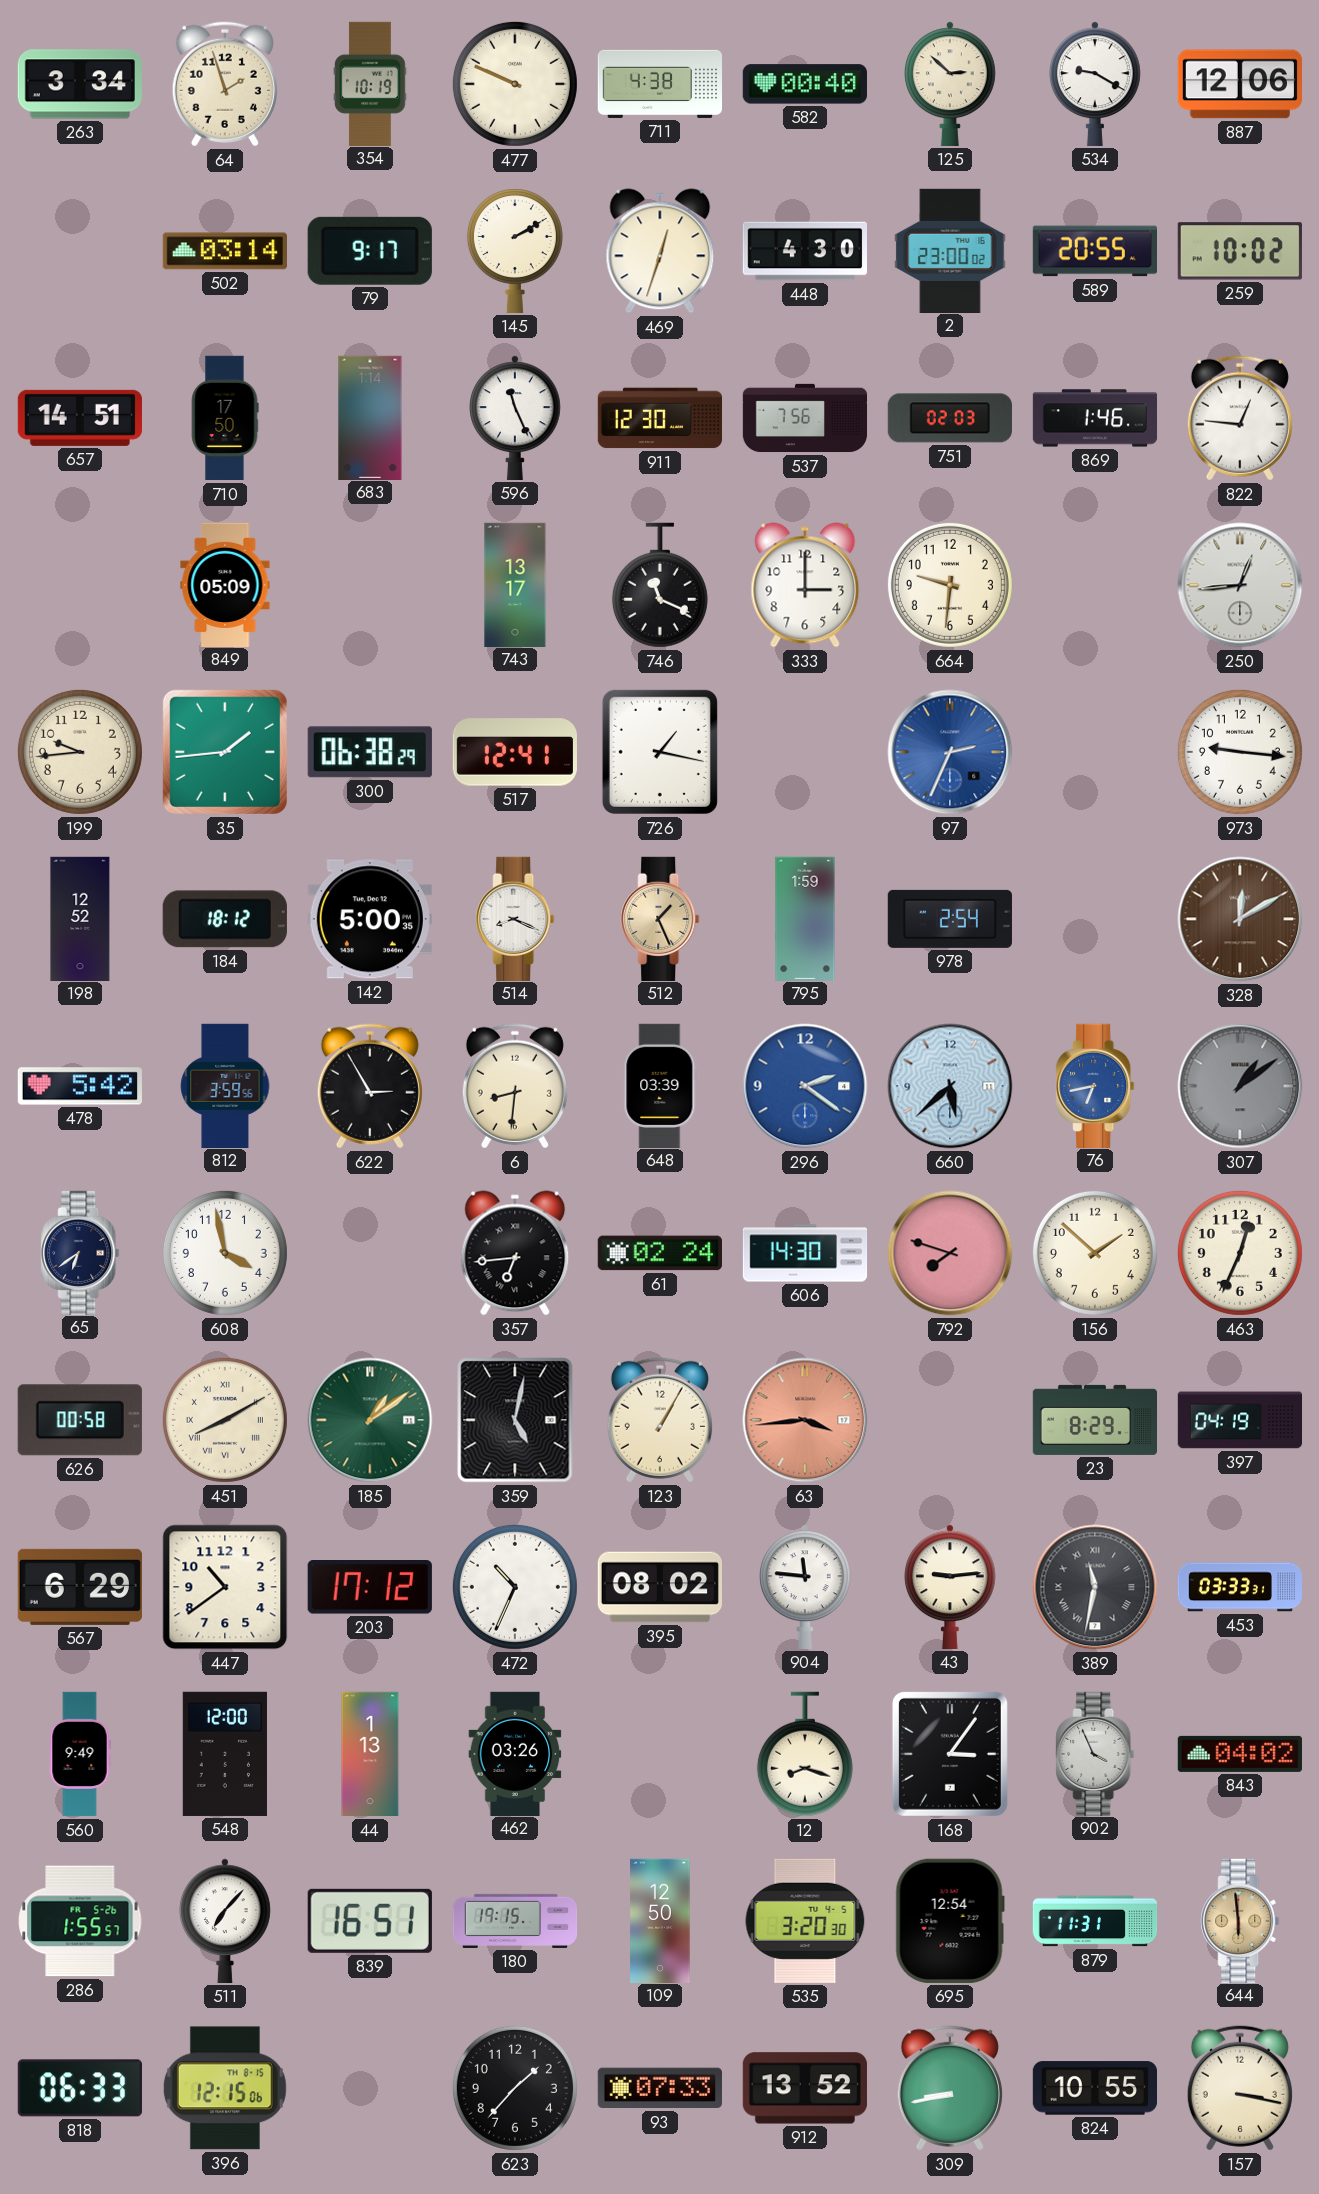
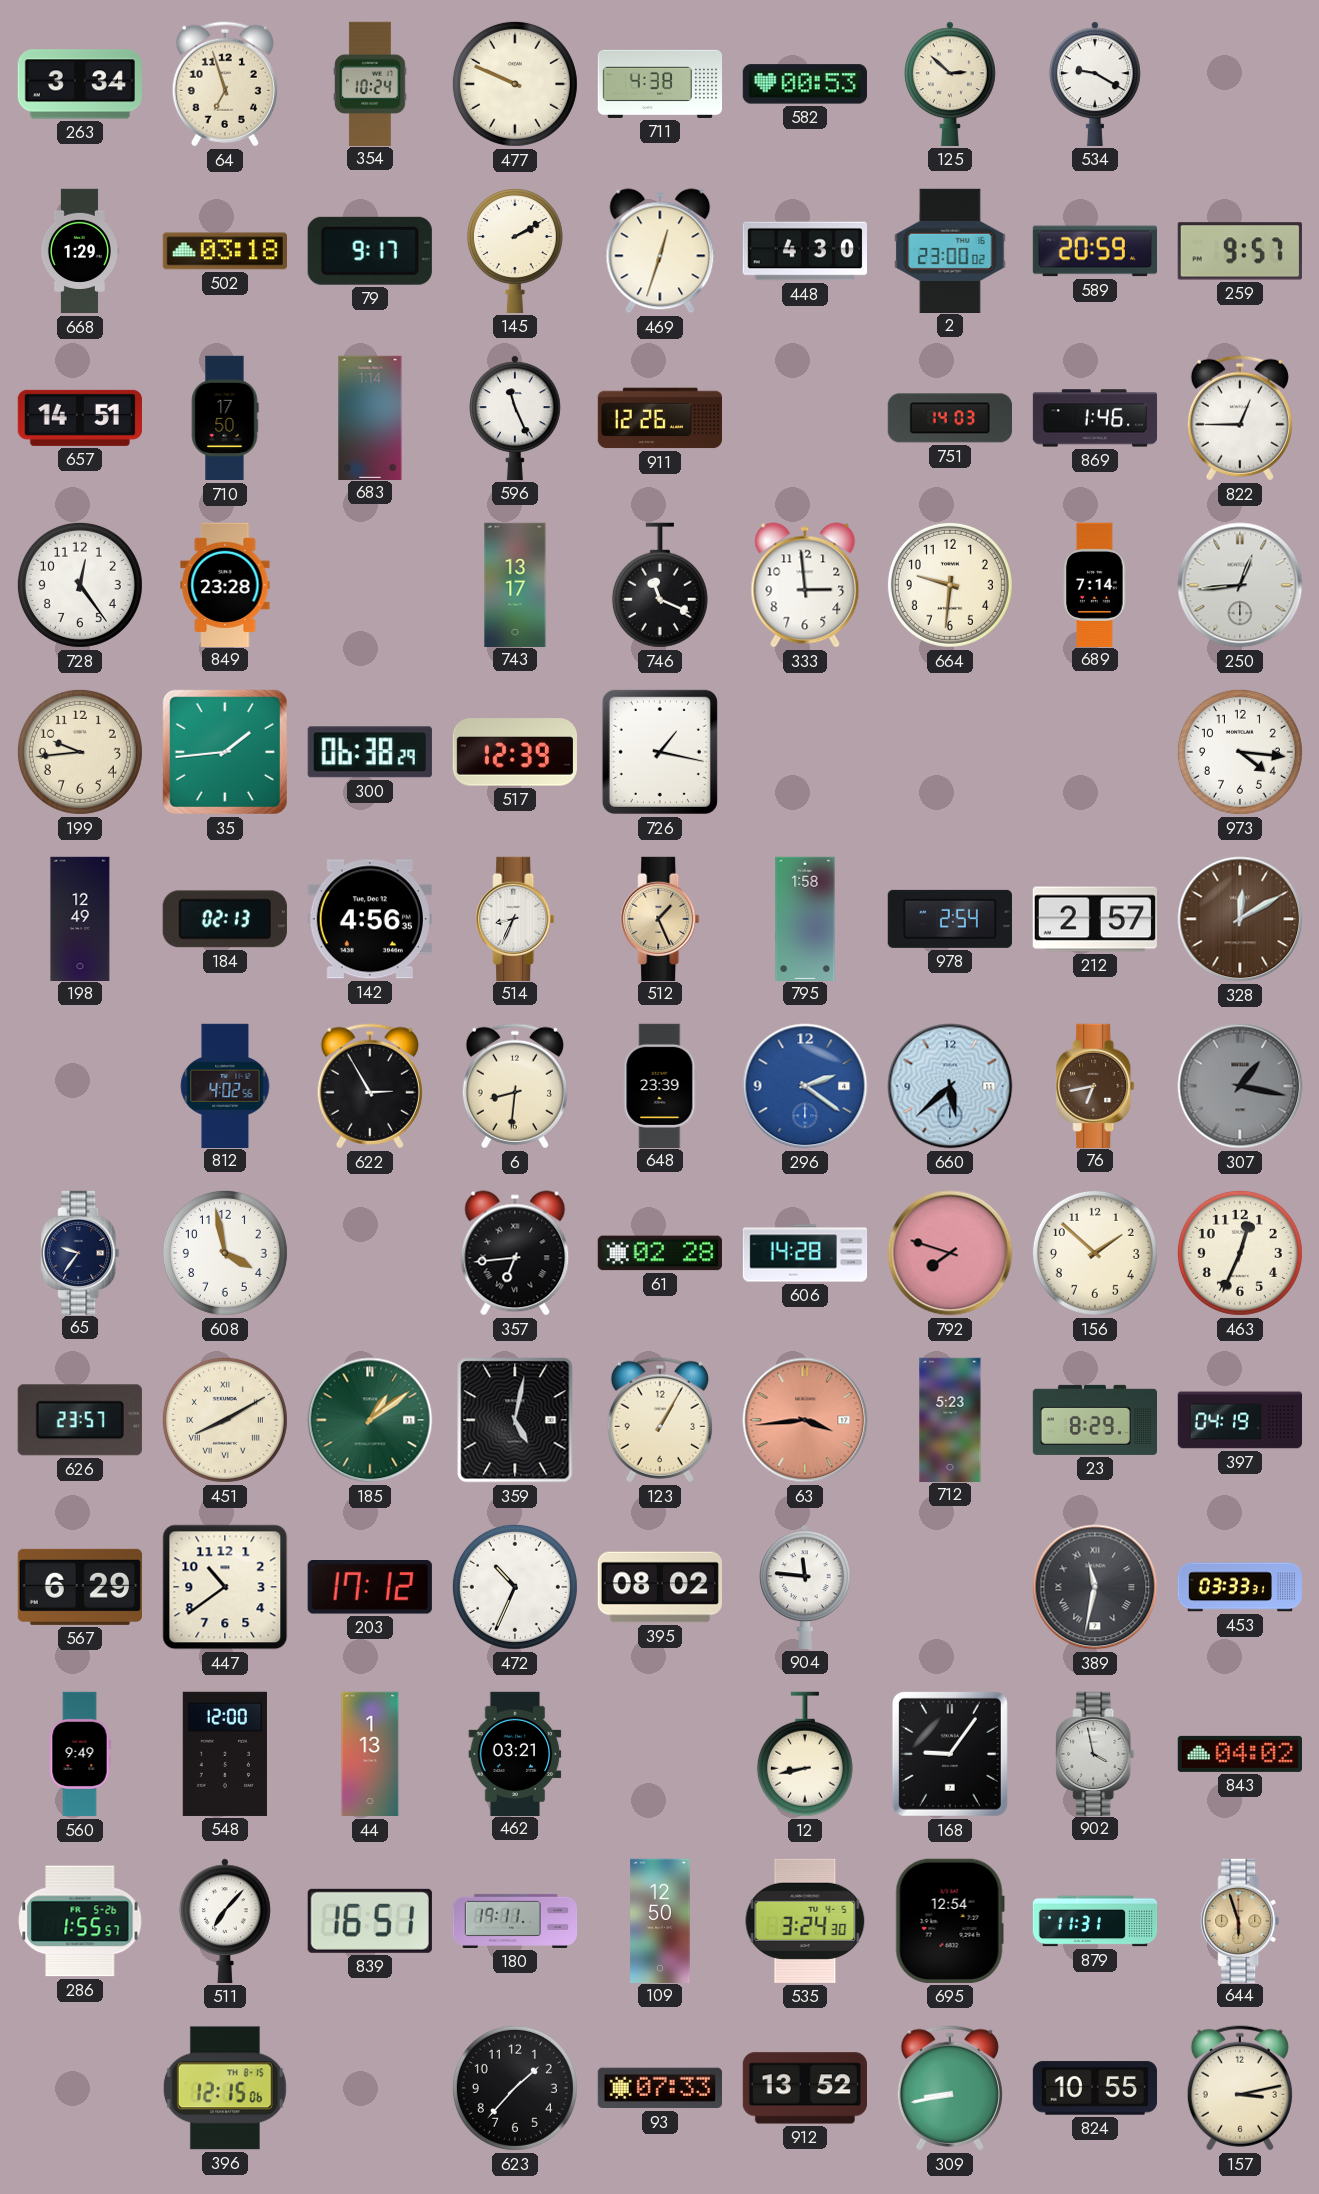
64: 1:57 -> 6:57
354: 10:19 -> 10:24
582: 00:40 -> 00:53
887: 12:06 -> none
668: none -> 1:29
502: 03:14 -> 03:18
589: 20:55 -> 20:59
259: 10:02 -> 9:57
911: 12:30 -> 12:26
537: 7:56 -> none
751: 02:03 -> 14:03
822: 12:46 -> 12:45
728: none -> 12:24
849: 05:09 -> 23:28
333: 3:00 -> 2:59
689: none -> 7:14
517: 12:41 -> 12:39
97: 2:34 -> none
973: 9:16 -> 4:16
198: 12:52 -> 12:49
184: 18:12 -> 02:13
142: 5:00 -> 4:56
514: 8:19 -> 8:34
795: 1:59 -> 1:58
212: none -> 2:57
478: 5:42 -> none
812: 3:59 -> 4:02
648: 03:39 -> 23:39
76 dial: blue -> brown
307: 1:09 -> 1:17
65: 6:39 -> 9:36
61: 02:24 -> 02:28
606: 14:30 -> 14:28
626: 00:58 -> 23:57
712: none -> 5:23
43: 9:14 -> none
462: 03:26 -> 03:21
12: 8:18 -> 8:43
168: 3:06 -> 9:06
902: 3:56 -> 3:58
180: 19:15 -> 19:11
535: 3:20 -> 3:24
644: 5:59 -> 5:57
818: 06:33 -> none
157: 3:17 -> 3:13
